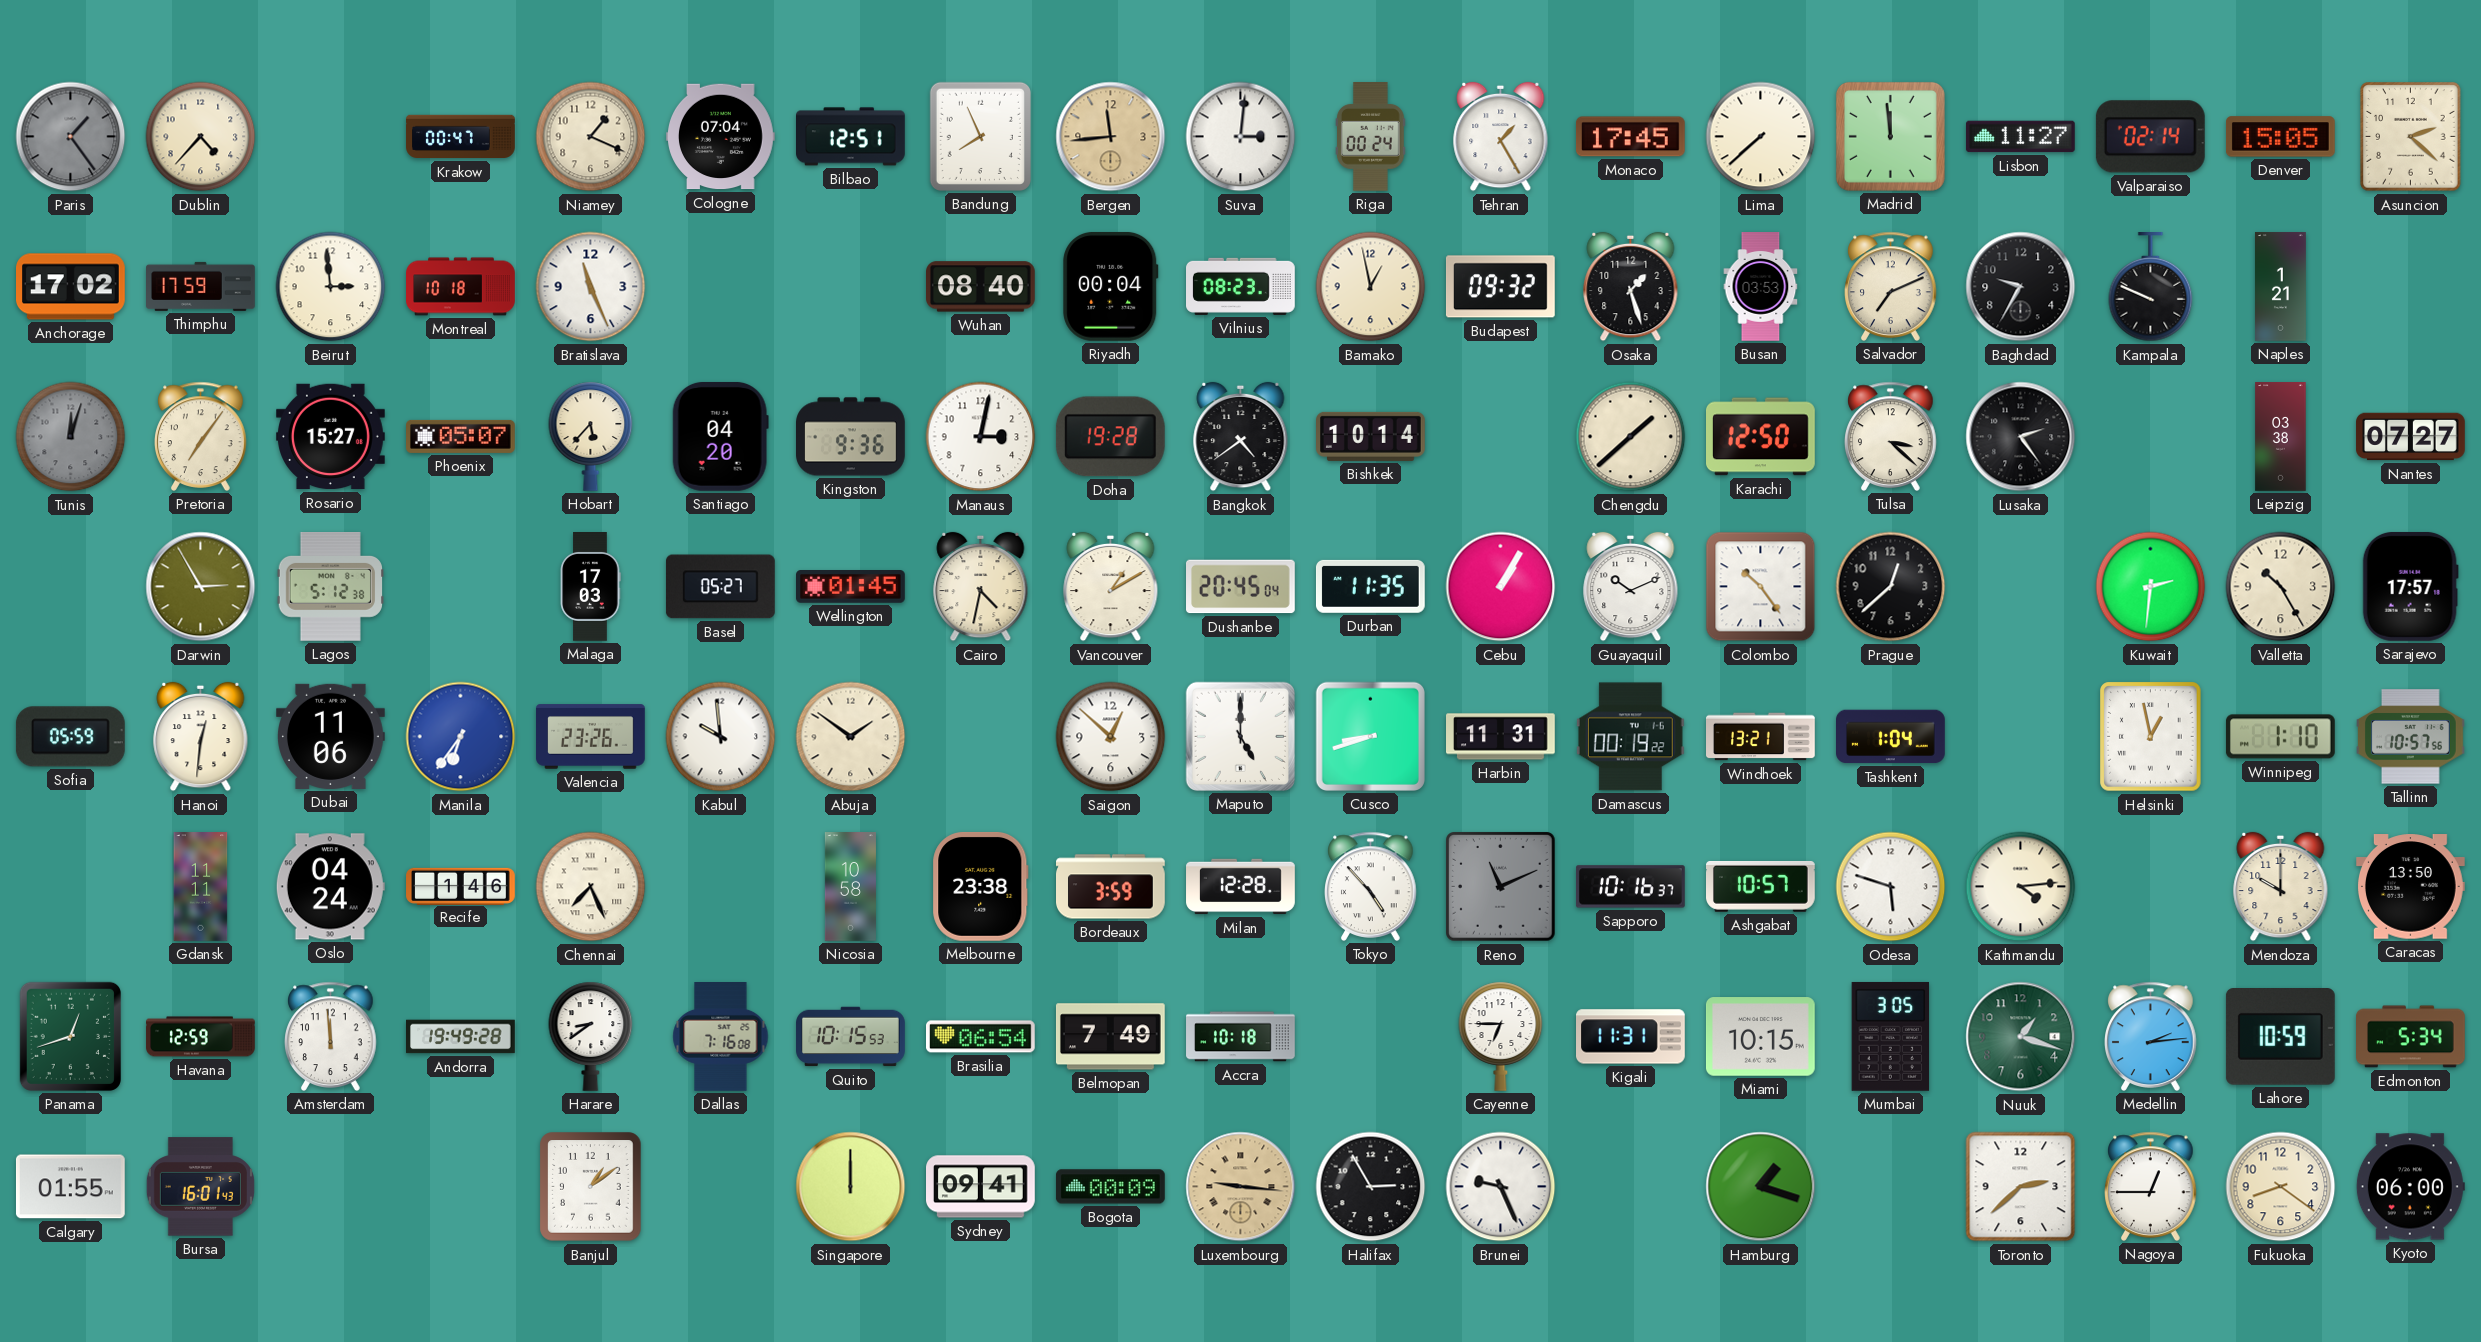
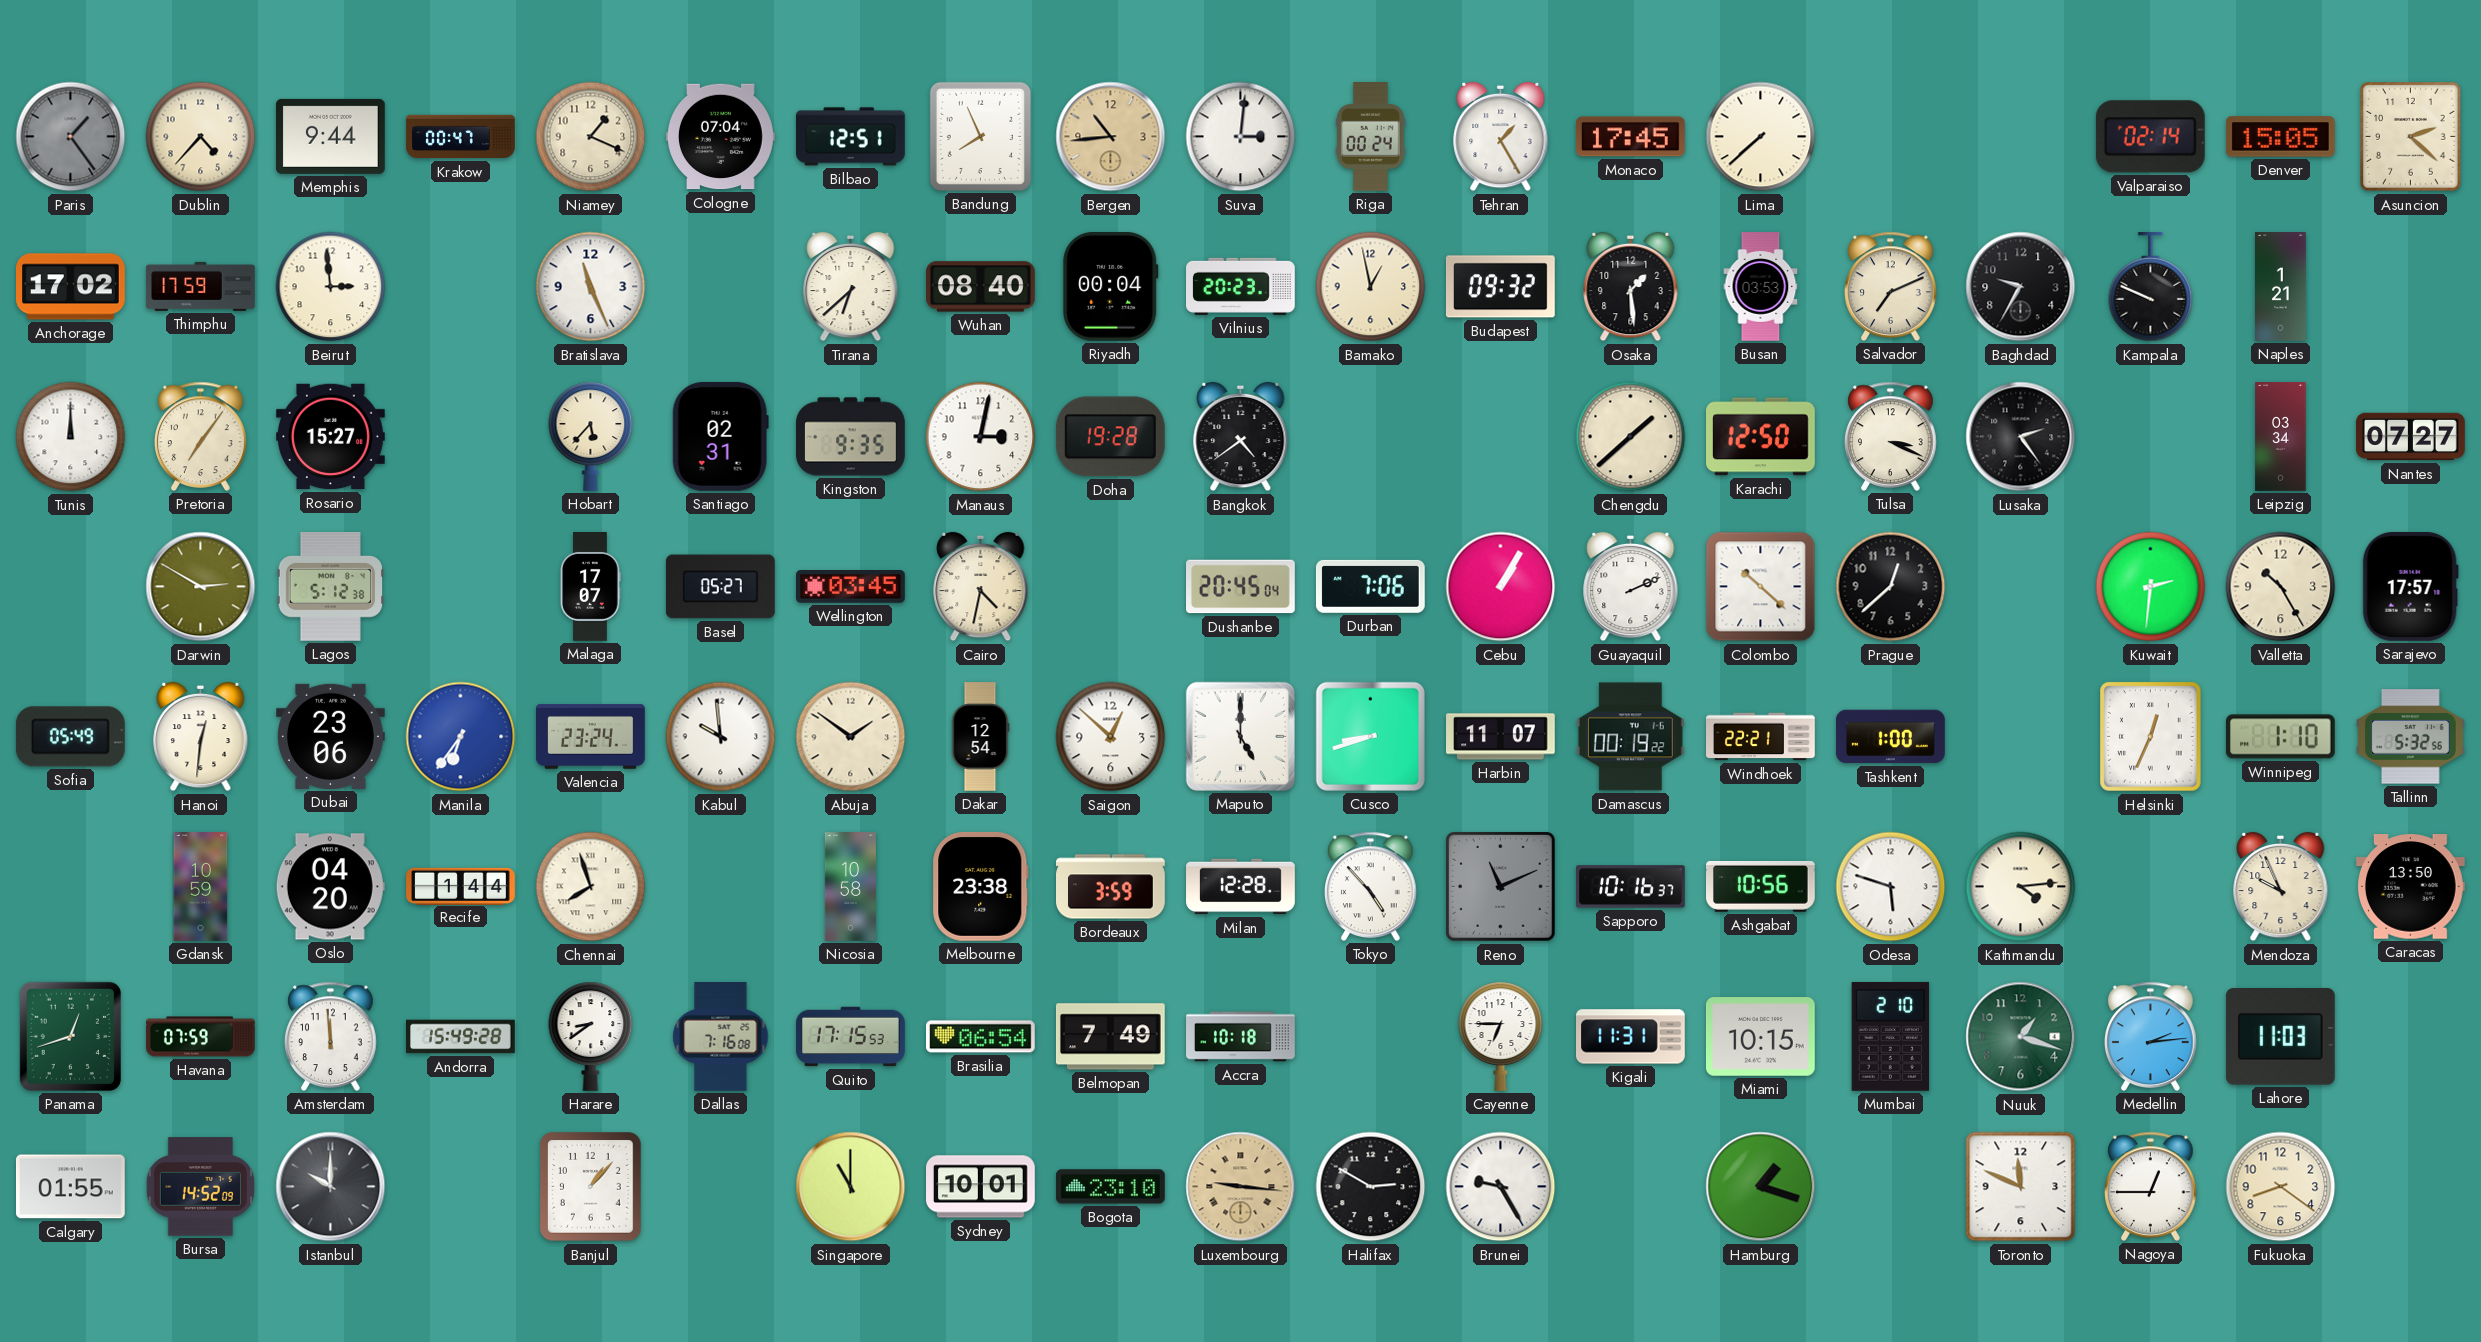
Memphis: none -> 9:44
Bergen: 11:44 -> 10:44
Madrid: 11:59 -> none
Lisbon: 11:27 -> none
Montreal: 10:18 -> none
Tirana: none -> 6:38
Vilnius: 08:23 -> 20:23
Osaka: 1:27 -> 1:29
Tunis: 12:03 -> 12:00
Tunis dial: grey -> white
Phoenix: 05:07 -> none
Santiago: 04:20 -> 02:31
Kingston: 9:36 -> 9:35
Bishkek: 10:14 -> none
Tulsa: 3:22 -> 3:19
Leipzig: 03:38 -> 03:34
Darwin: 2:55 -> 2:50
Malaga: 17:03 -> 17:07
Wellington: 01:45 -> 03:45
Vancouver: 1:10 -> none
Durban: 11:35 -> 7:06
Guayaquil: 10:11 -> 2:11
Colombo: 10:24 -> 10:22
Sofia: 05:59 -> 05:49
Dubai: 11:06 -> 23:06
Valencia: 23:26 -> 23:24
Dakar: none -> 12:54
Harbin: 11:31 -> 11:07
Windhoek: 13:21 -> 22:21
Tashkent: 1:04 -> 1:00
Helsinki: 12:58 -> 12:34
Tallinn: 10:57 -> 5:32
Gdansk: 11:11 -> 10:59
Oslo: 04:24 -> 04:20
Recife: 1:46 -> 1:44
Chennai: 7:26 -> 7:57
Ashgabat: 10:57 -> 10:56
Mendoza: 10:00 -> 9:56
Havana: 12:59 -> 07:59
Andorra: 19:49 -> 15:49
Quito: 10:15 -> 17:15
Mumbai: 3:05 -> 2:10
Lahore: 10:59 -> 11:03
Edmonton: 5:34 -> none
Bursa: 16:01 -> 14:52
Istanbul: none -> 10:00
Banjul: 1:09 -> 1:07
Singapore: 12:00 -> 11:00
Sydney: 09:41 -> 10:01
Bogota: 00:09 -> 23:10
Halifax: 2:55 -> 2:50
Brunei: 9:26 -> 9:25
Toronto: 2:38 -> 11:49
Kyoto: 06:00 -> none
